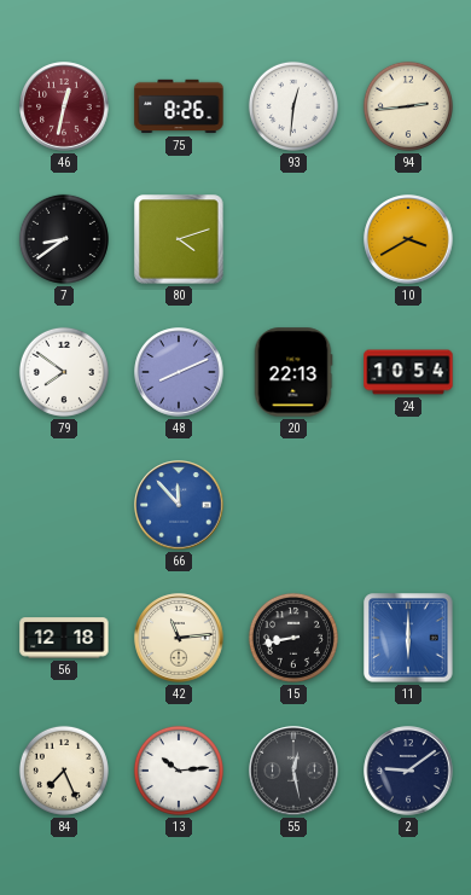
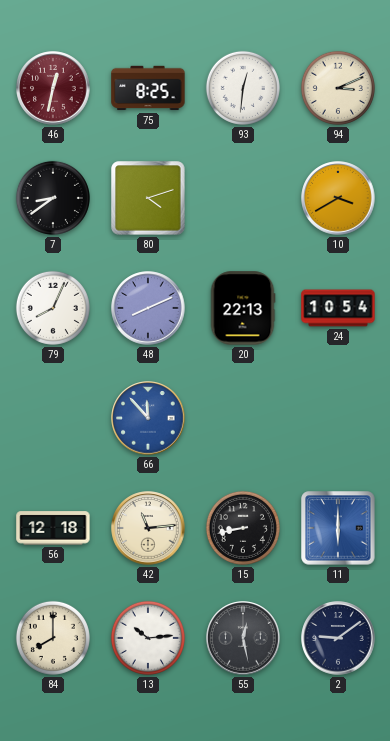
75: 8:26 -> 8:25
94: 2:44 -> 3:11
79: 7:51 -> 8:04
84: 7:26 -> 8:00
